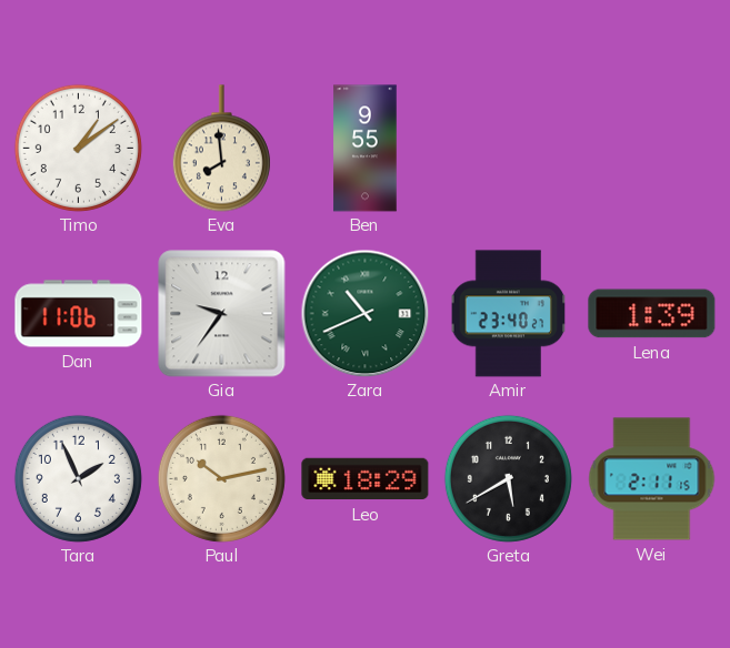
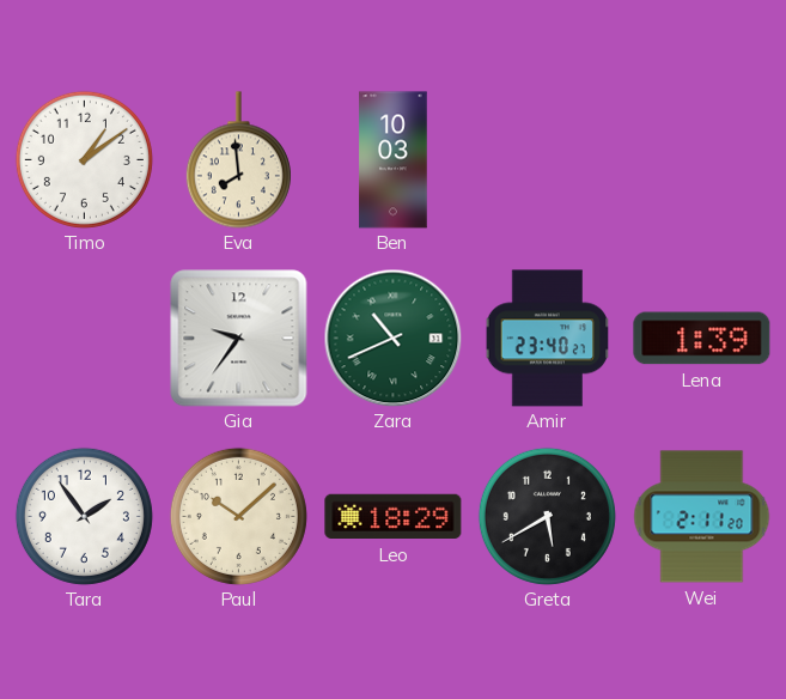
Ben: 9:55 -> 10:03
Dan: 11:06 -> none
Tara: 1:56 -> 1:54
Paul: 10:13 -> 10:08
Wei: 2:11:15 -> 2:11:20
